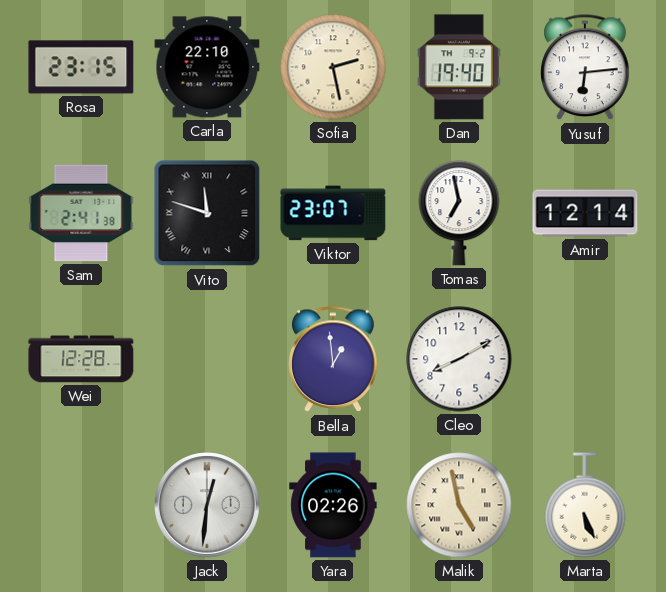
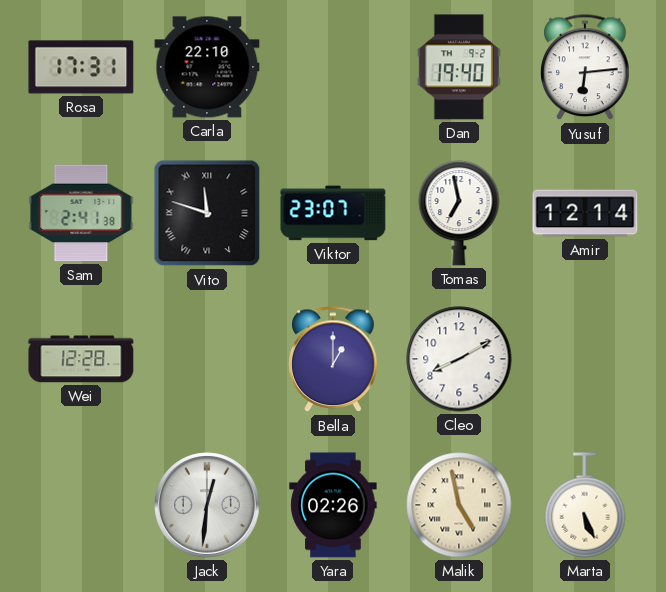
Rosa: 23:15 -> 17:31
Sofia: 2:28 -> none
Bella: 12:59 -> 1:00
